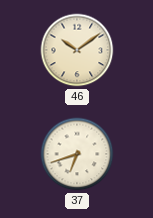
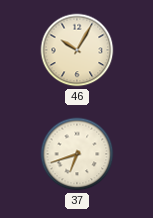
46: 10:09 -> 10:05
